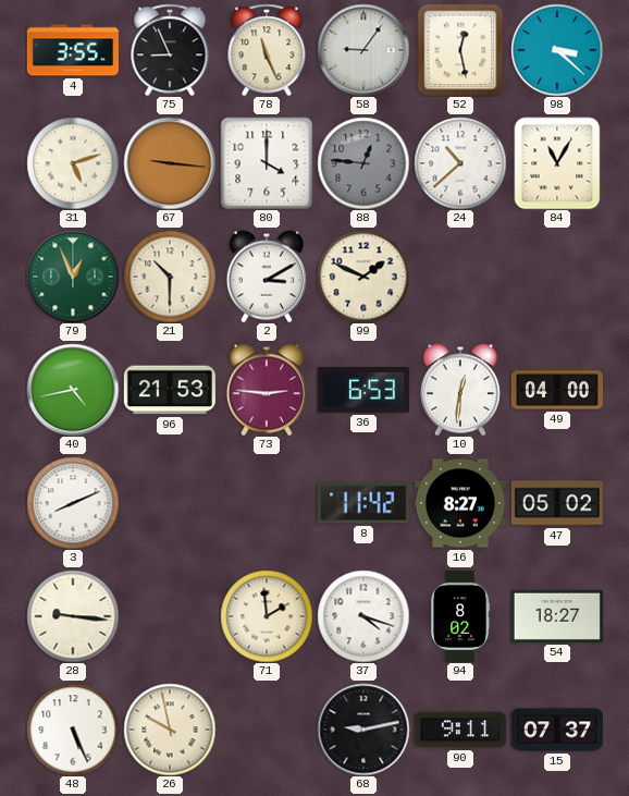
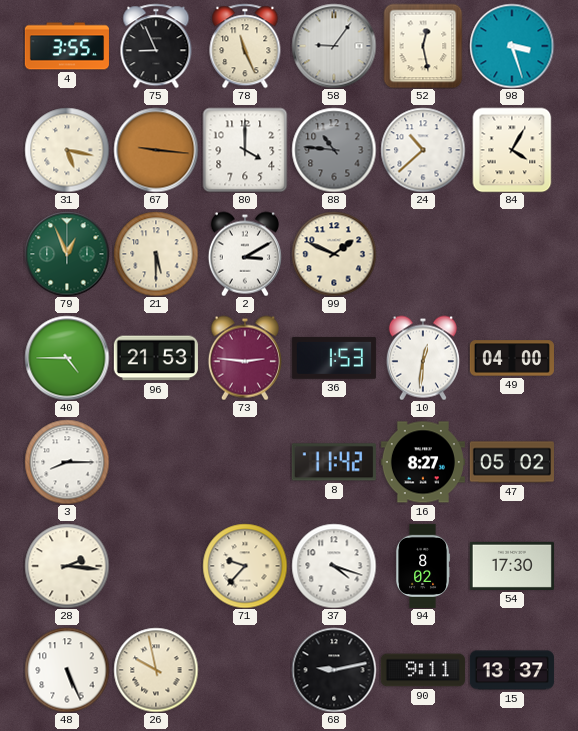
98: 3:22 -> 3:27
31: 5:12 -> 5:17
88: 12:46 -> 10:46
84: 11:05 -> 4:05
21: 10:30 -> 5:30
40: 4:43 -> 4:45
36: 6:53 -> 1:53
3: 8:11 -> 8:15
28: 9:16 -> 2:16
71: 1:59 -> 9:37
54: 18:27 -> 17:30
15: 07:37 -> 13:37
